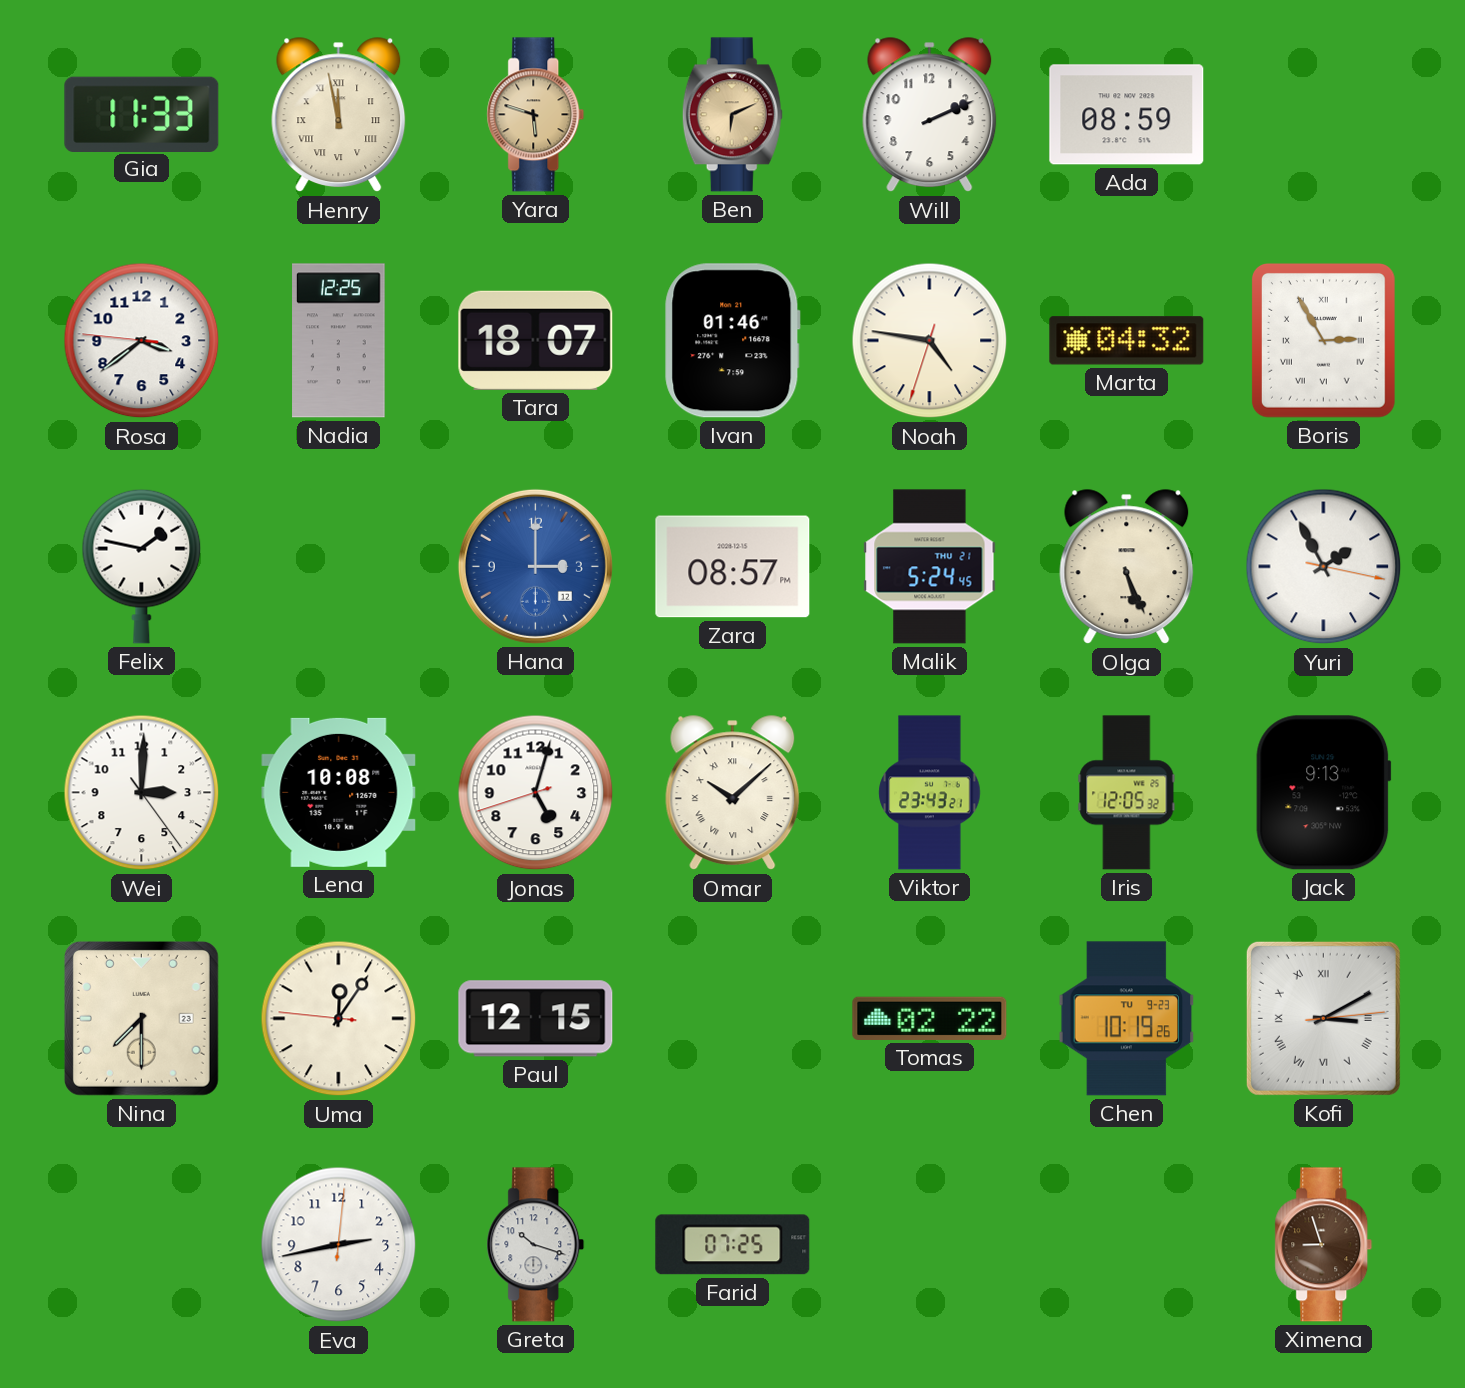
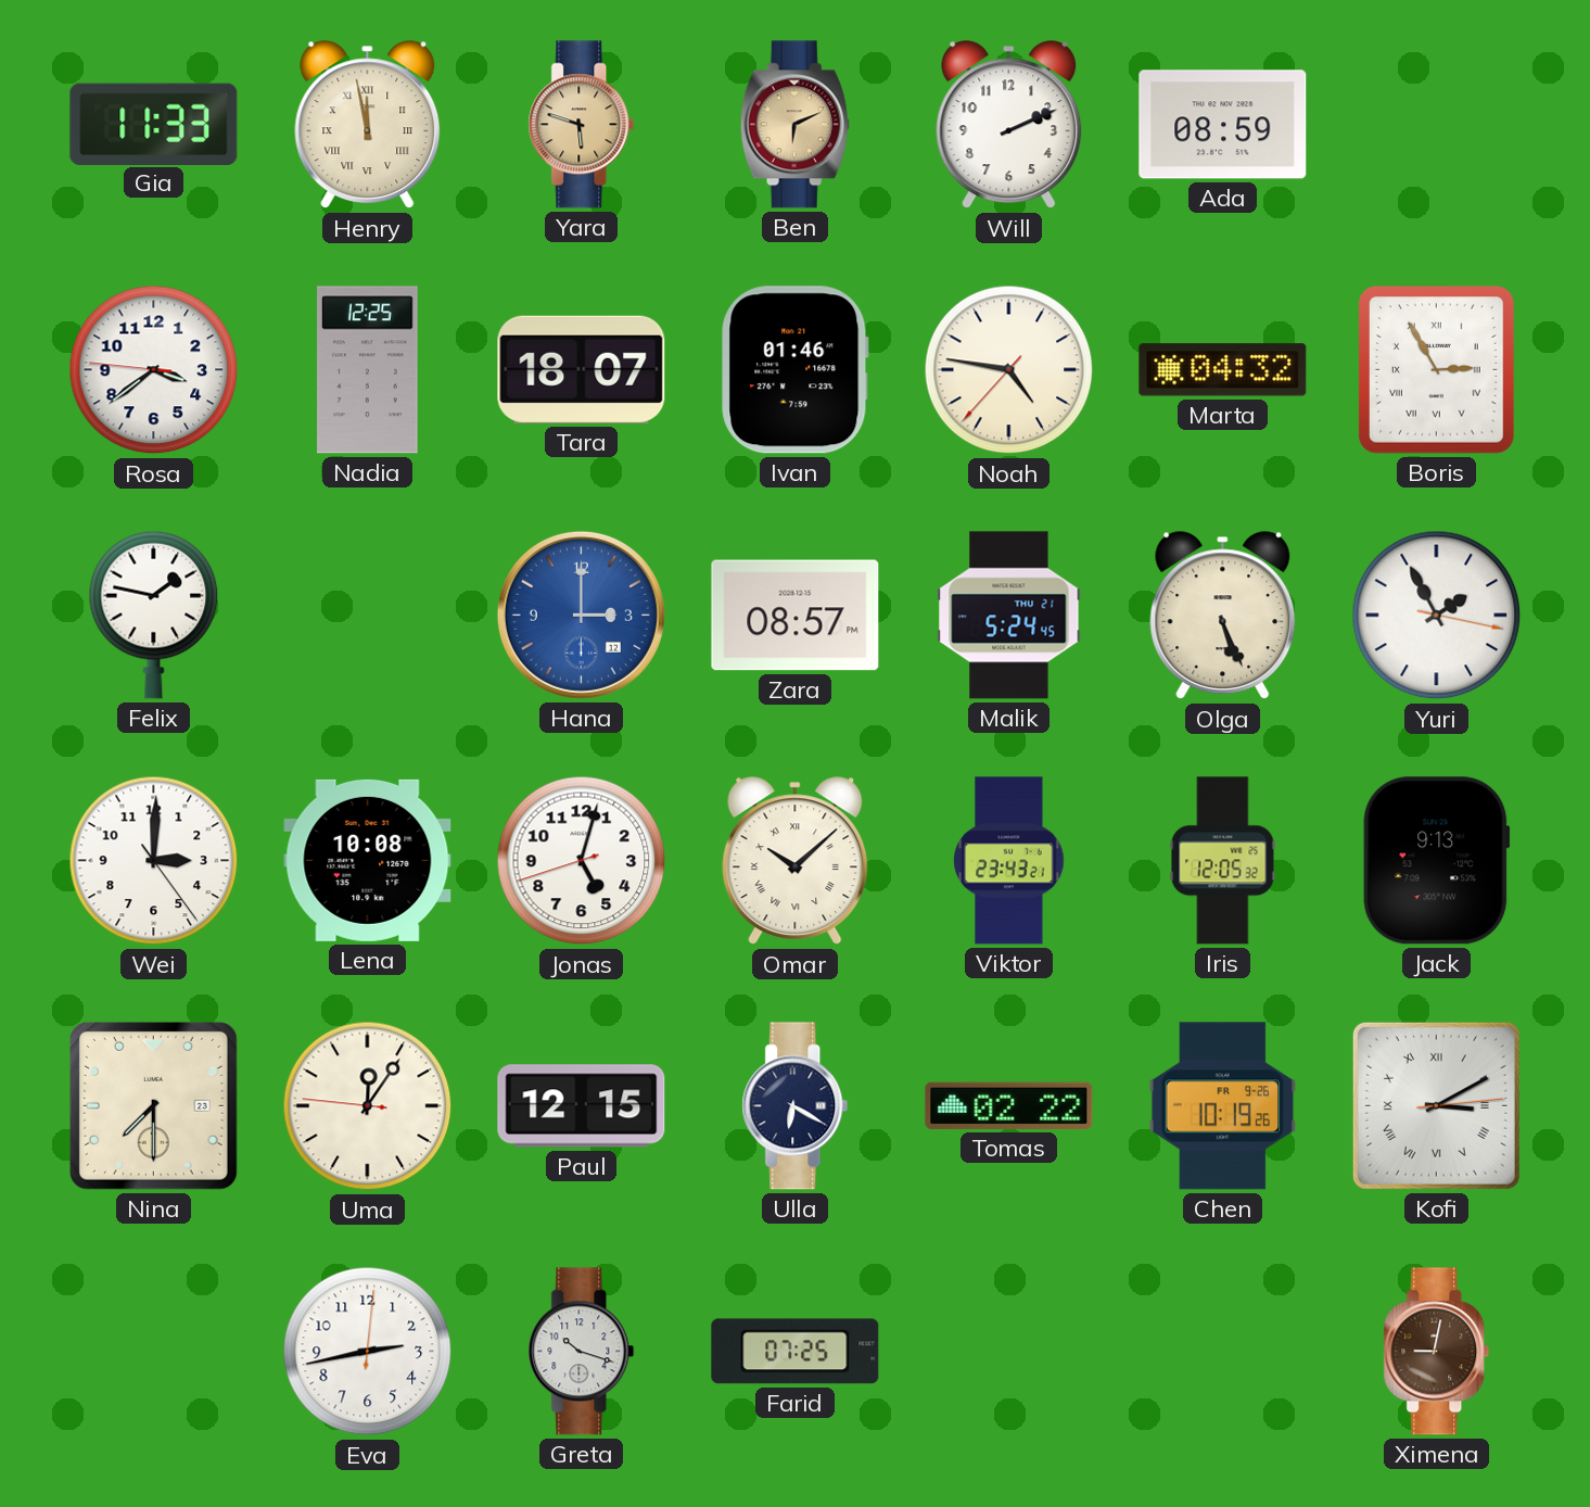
Noah: 4:46:33 -> 4:46:37
Ulla: none -> 6:20
Chen date: TU 9-23 -> FR 9-26
Ximena: 8:57 -> 9:02
